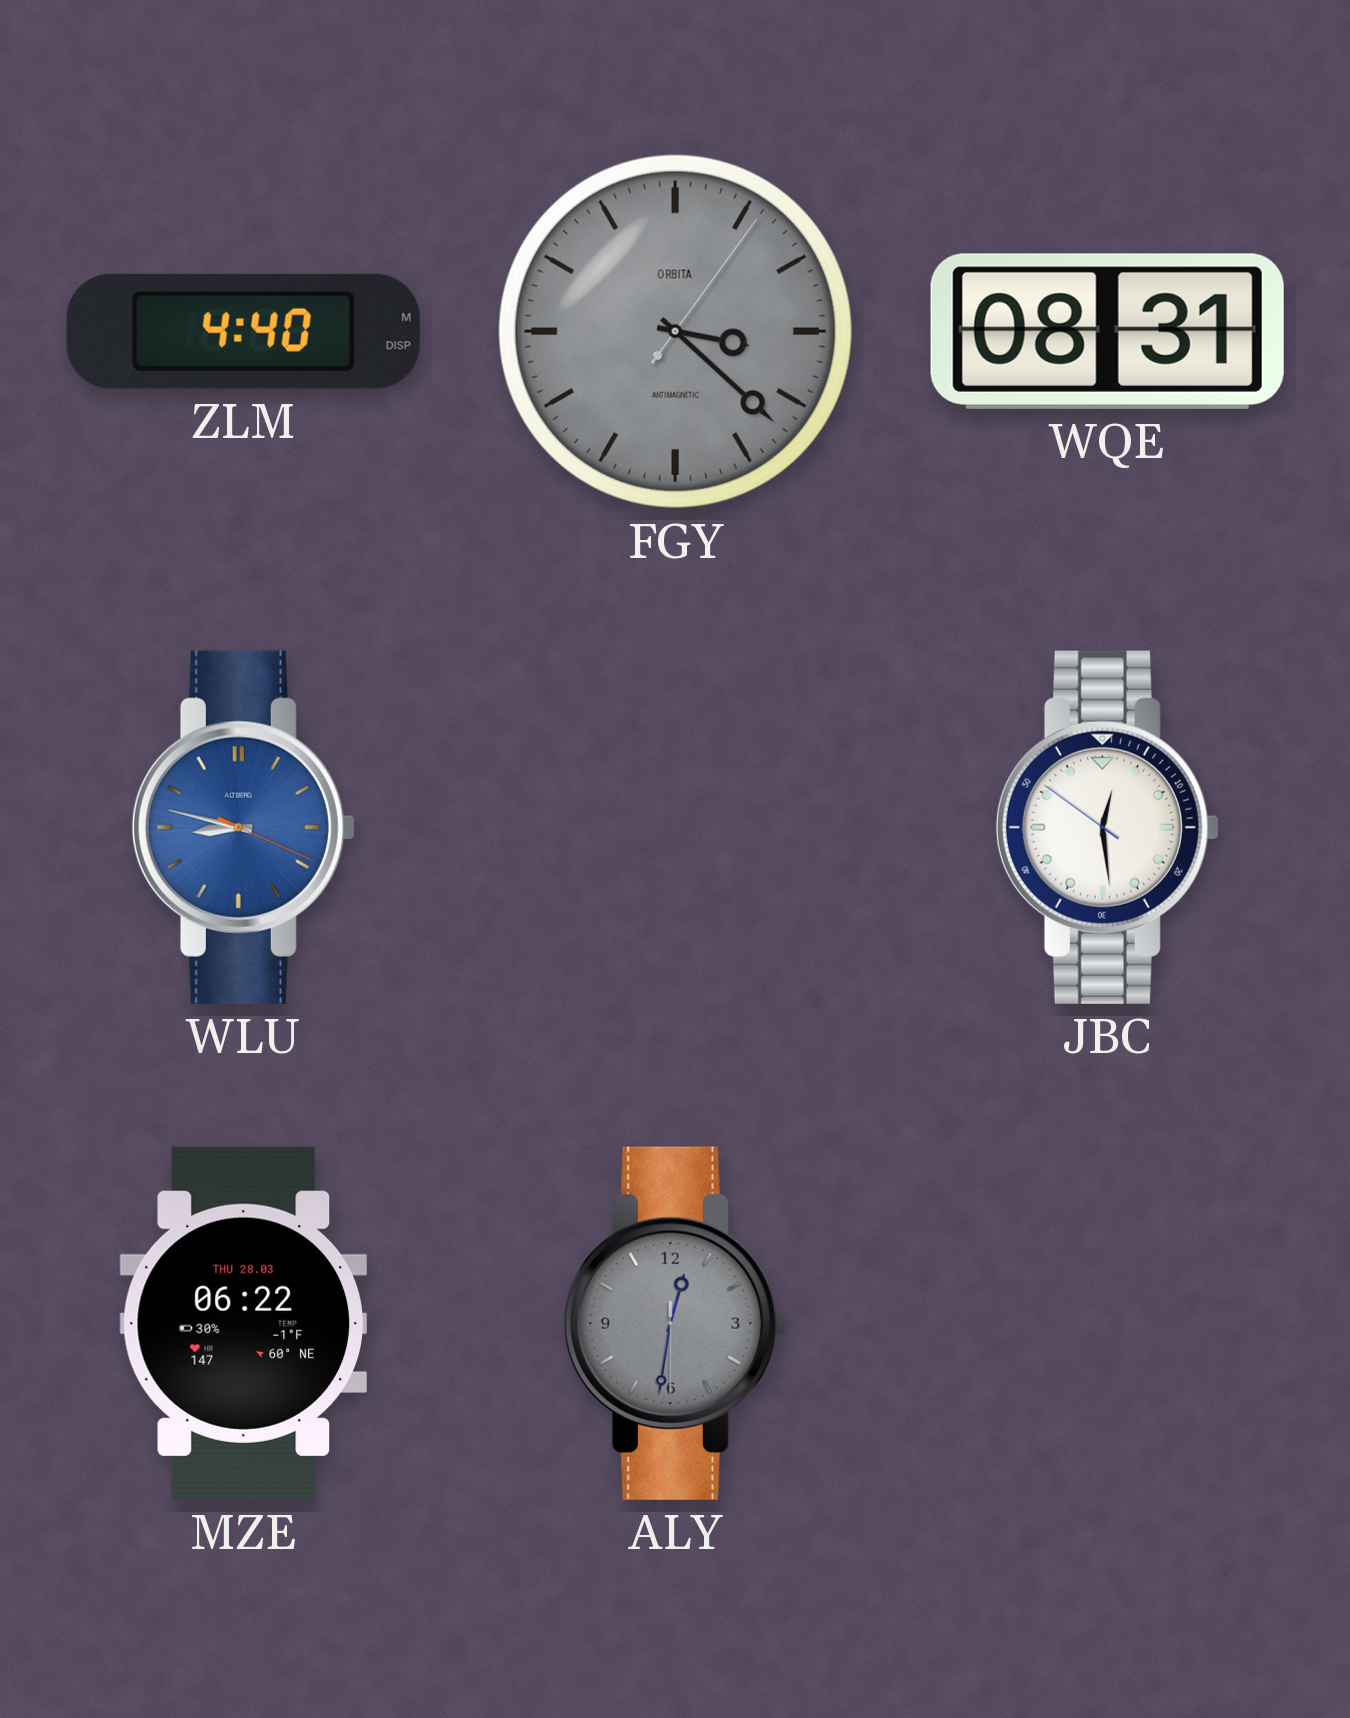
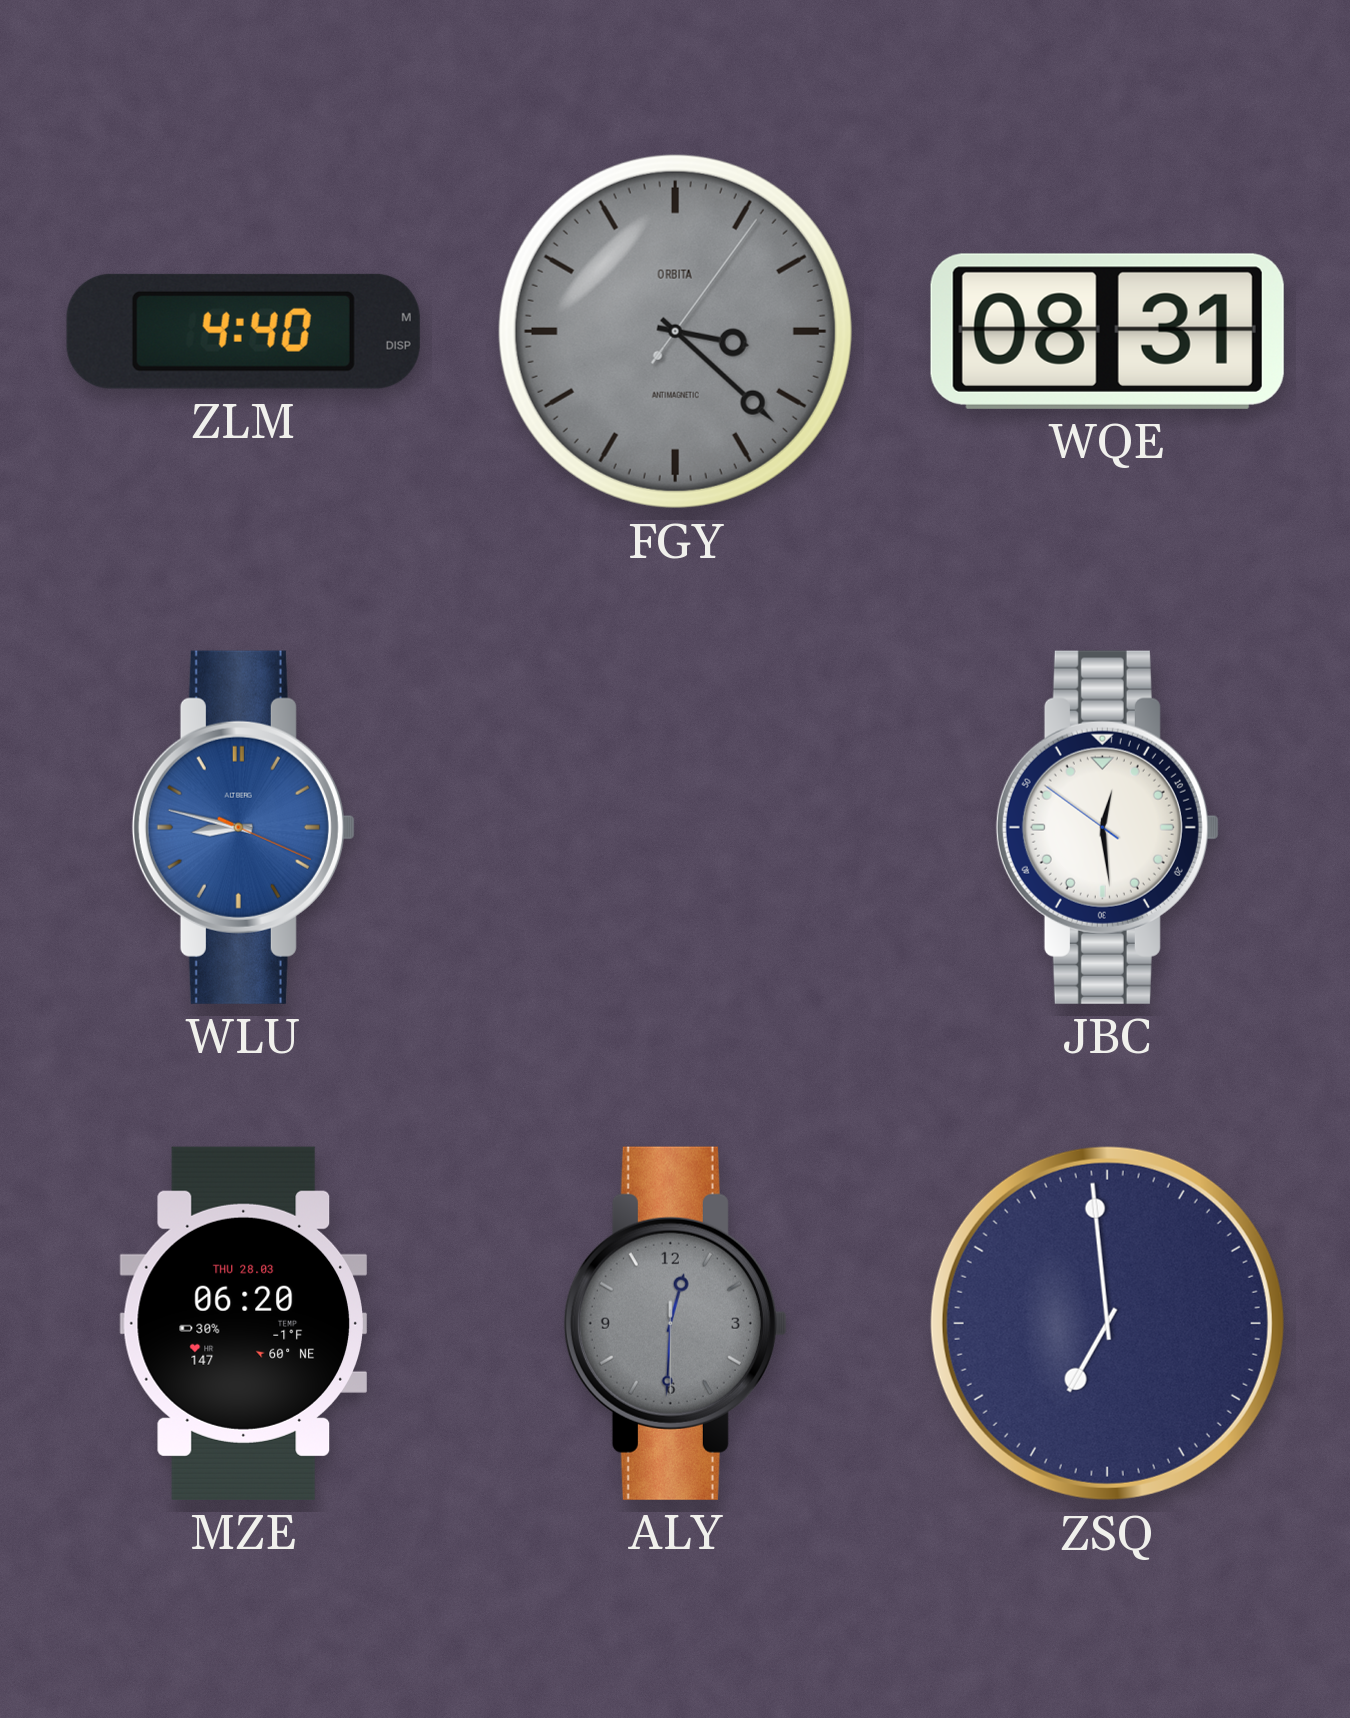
MZE: 06:22 -> 06:20
ALY: 12:31 -> 12:30
ZSQ: none -> 6:59
